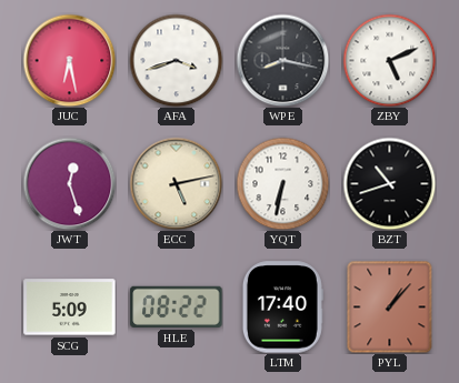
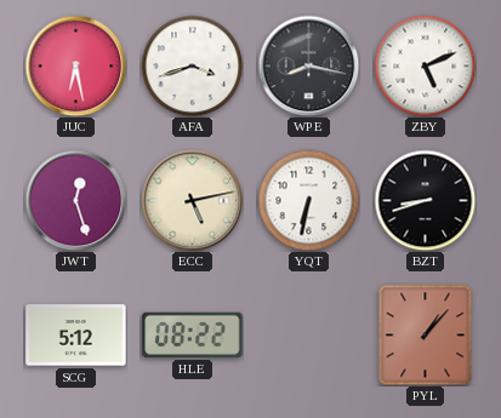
BZT: 10:42 -> 8:42
SCG: 5:09 -> 5:12
LTM: 17:40 -> none
